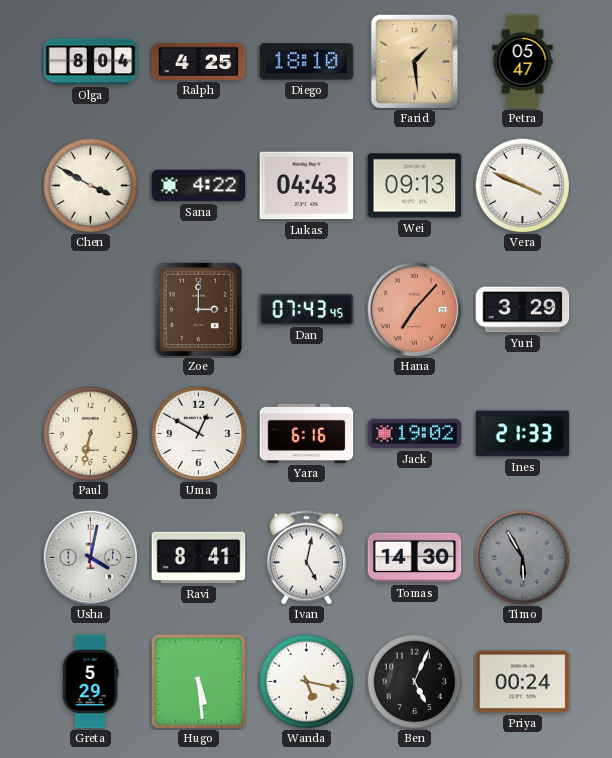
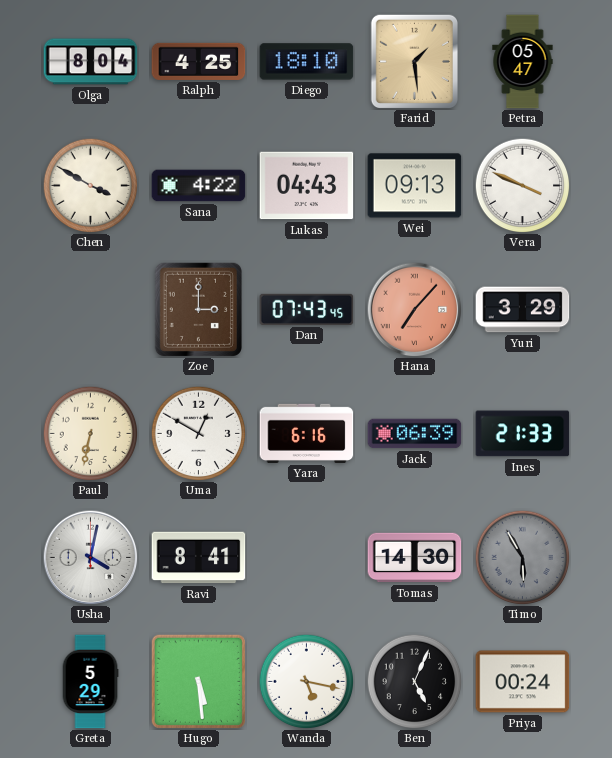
Jack: 19:02 -> 06:39
Ivan: 5:02 -> none
